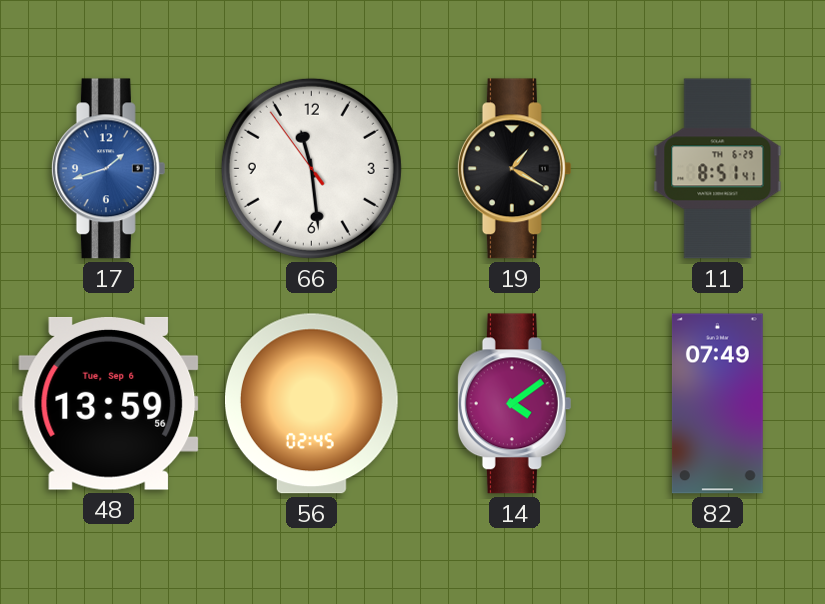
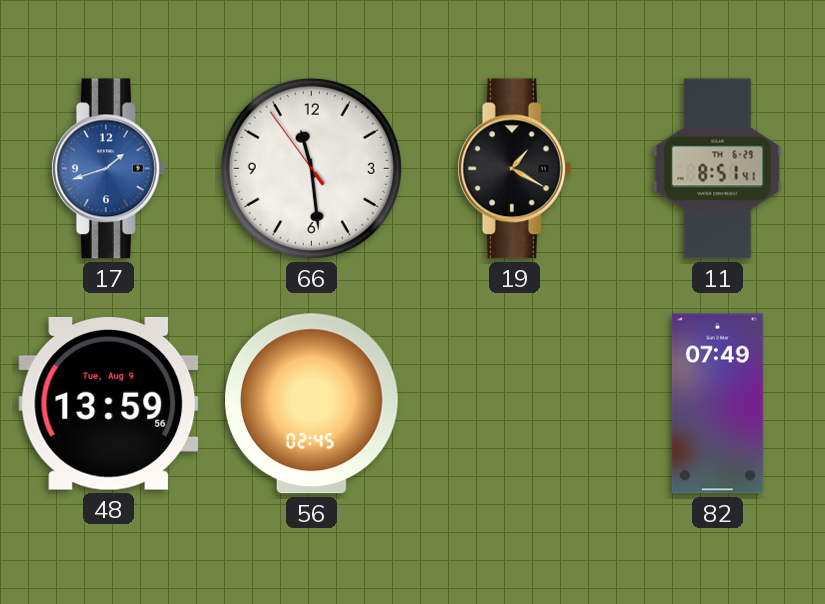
48 date: Tue, Sep 6 -> Tue, Aug 9
14: 4:09 -> none
